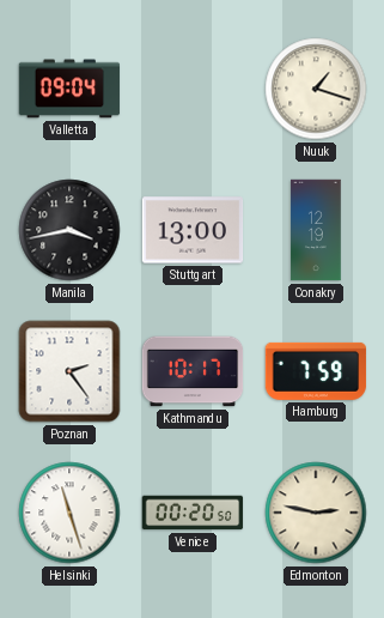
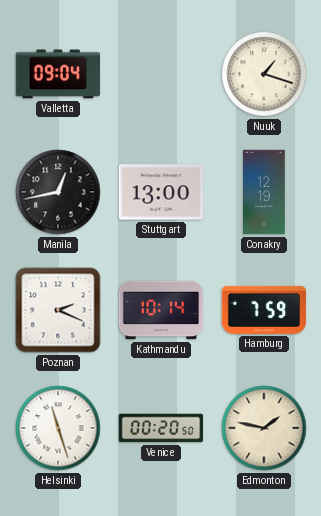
Manila: 3:43 -> 12:43
Poznan: 2:24 -> 2:19
Kathmandu: 10:17 -> 10:14
Edmonton: 2:47 -> 1:47
